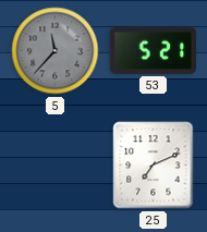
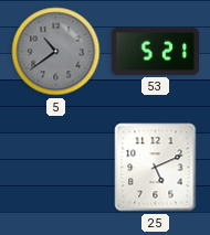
5: 11:37 -> 10:39
25: 7:11 -> 5:11
